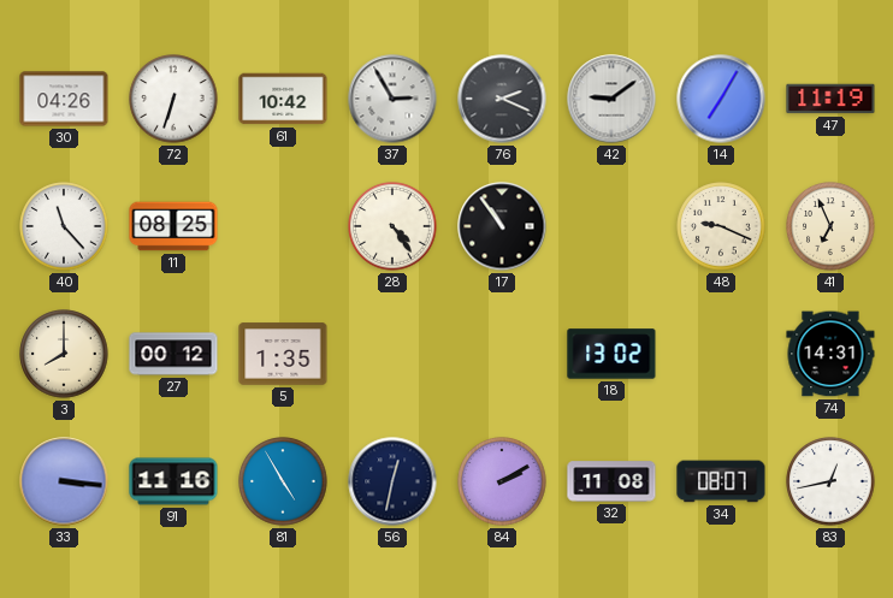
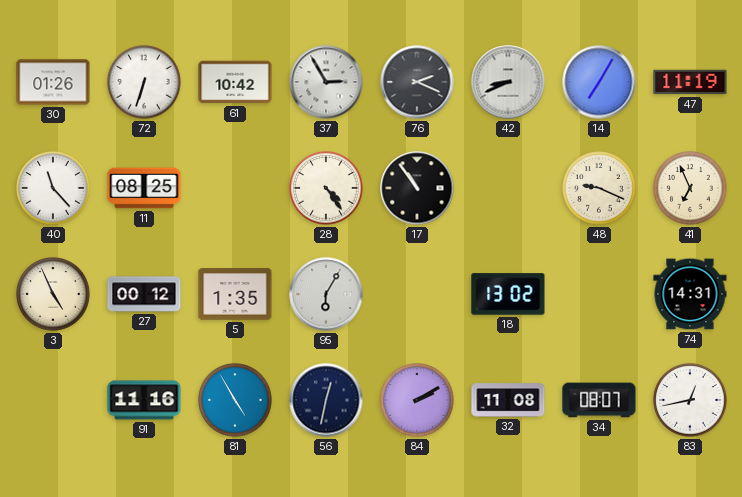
30: 04:26 -> 01:26
42: 9:09 -> 8:41
3: 8:00 -> 4:56
95: none -> 6:05
33: 3:16 -> none
